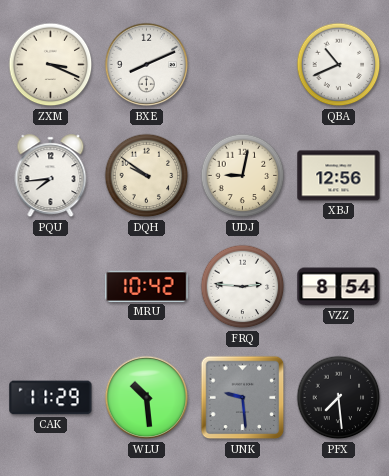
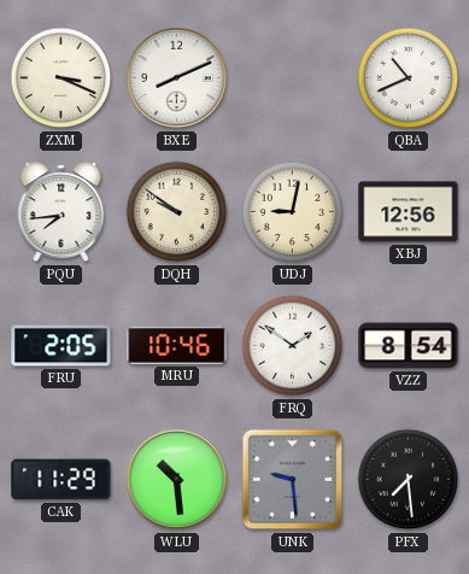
FRU: none -> 2:05
MRU: 10:42 -> 10:46
FRQ: 2:46 -> 1:51
